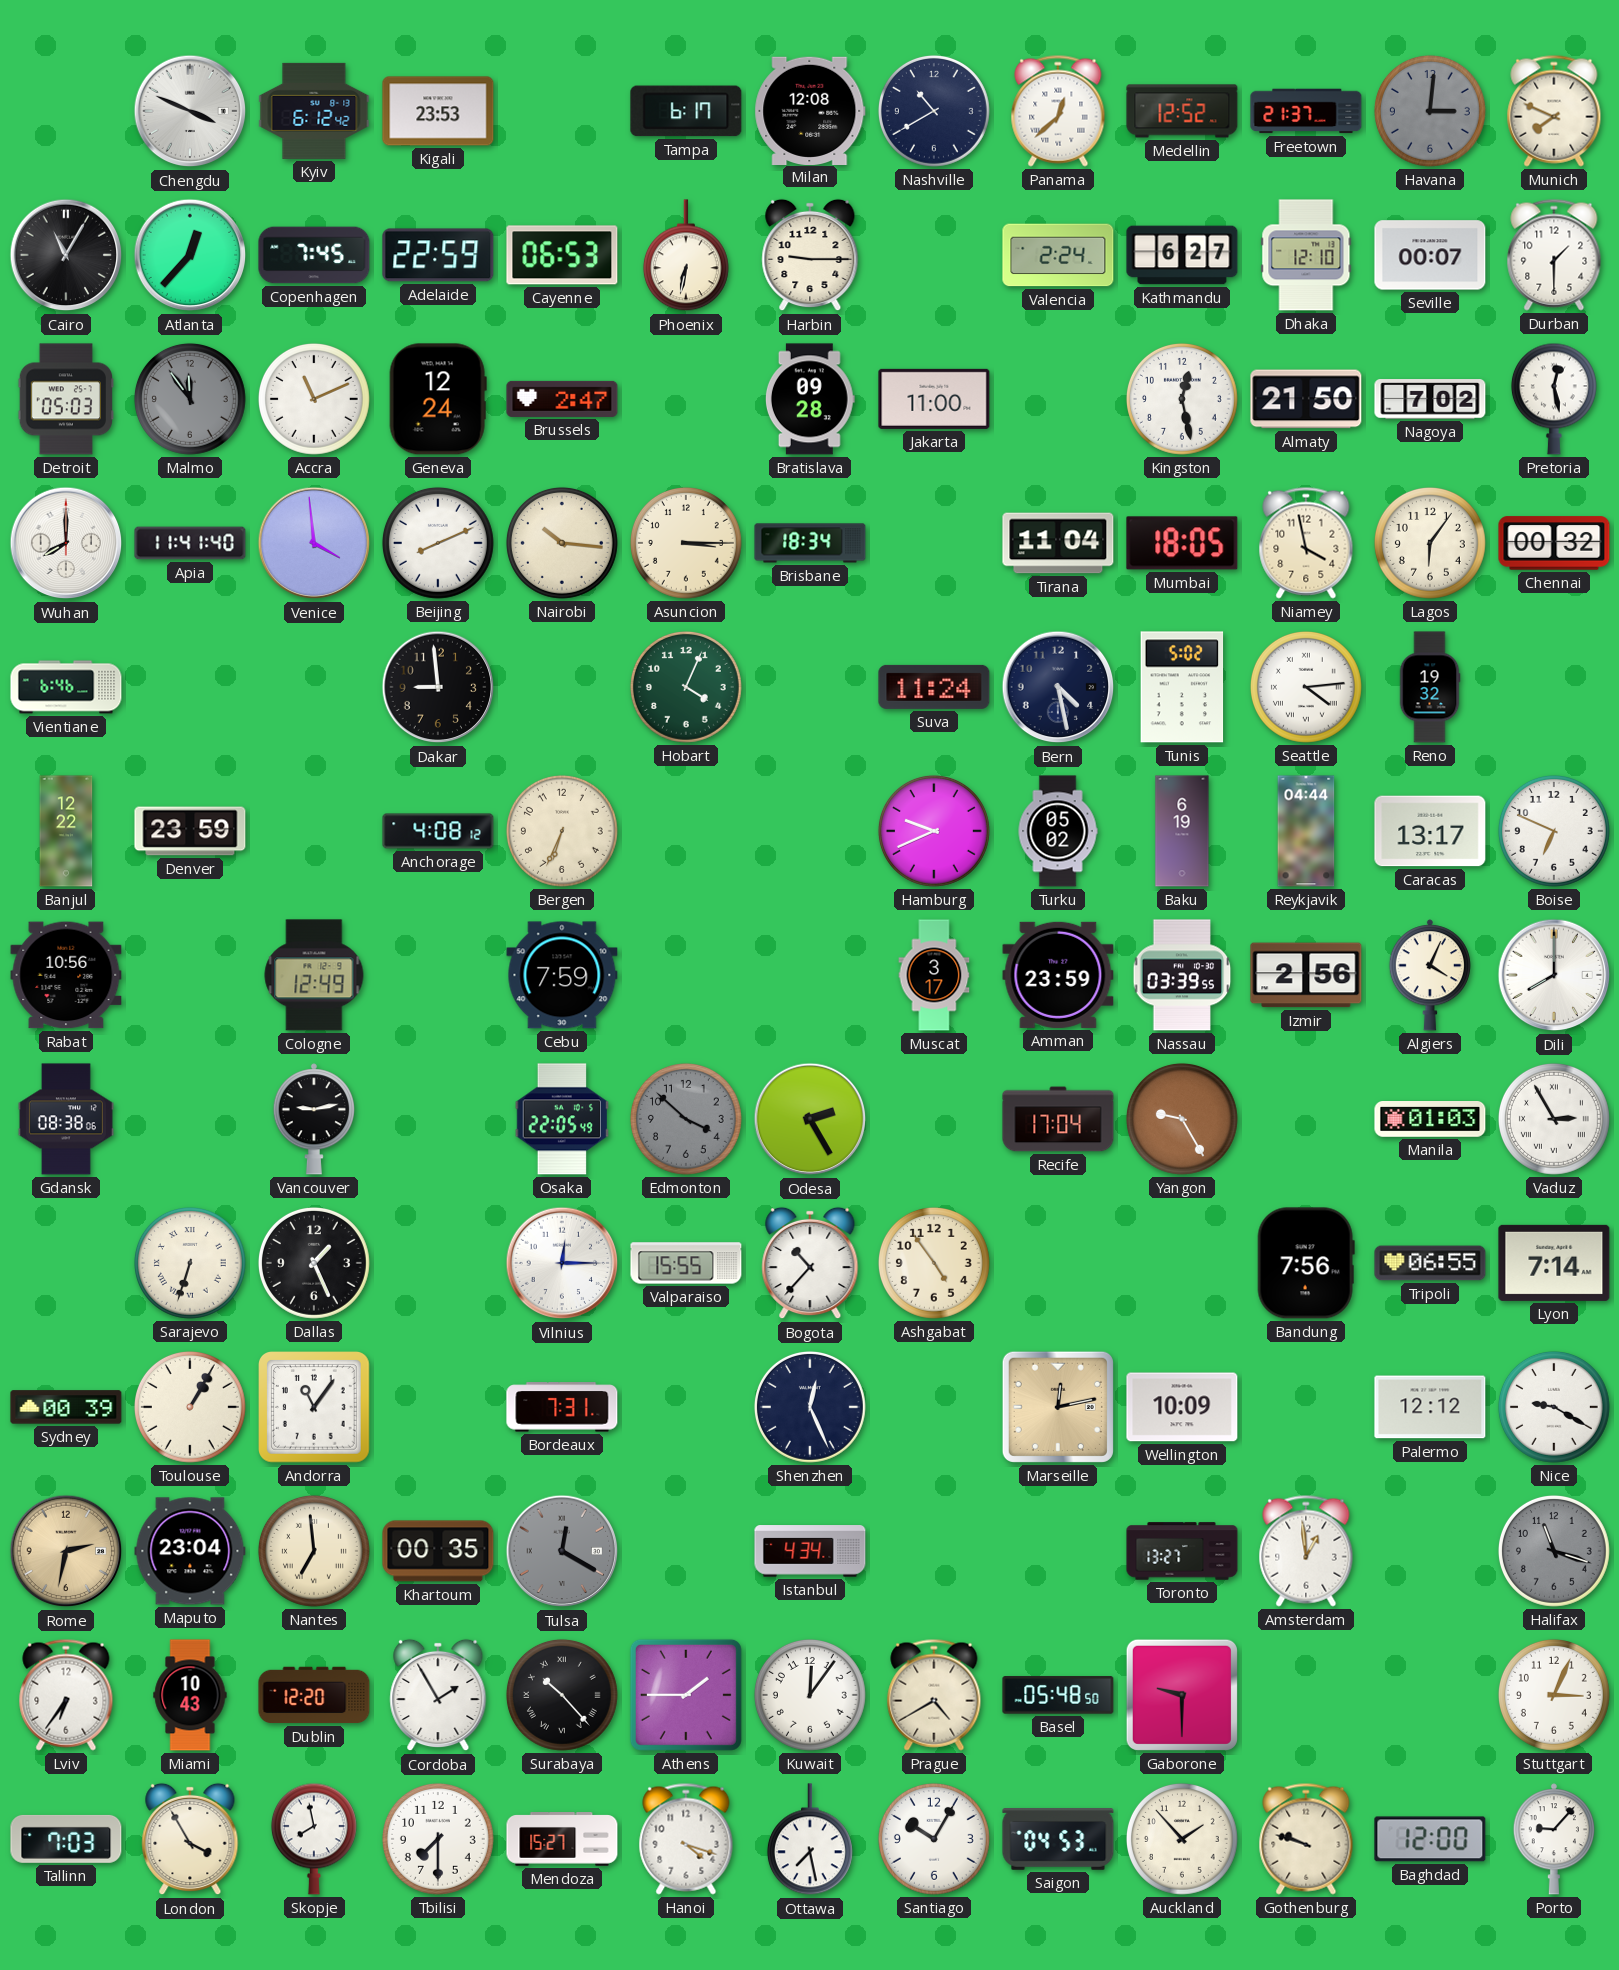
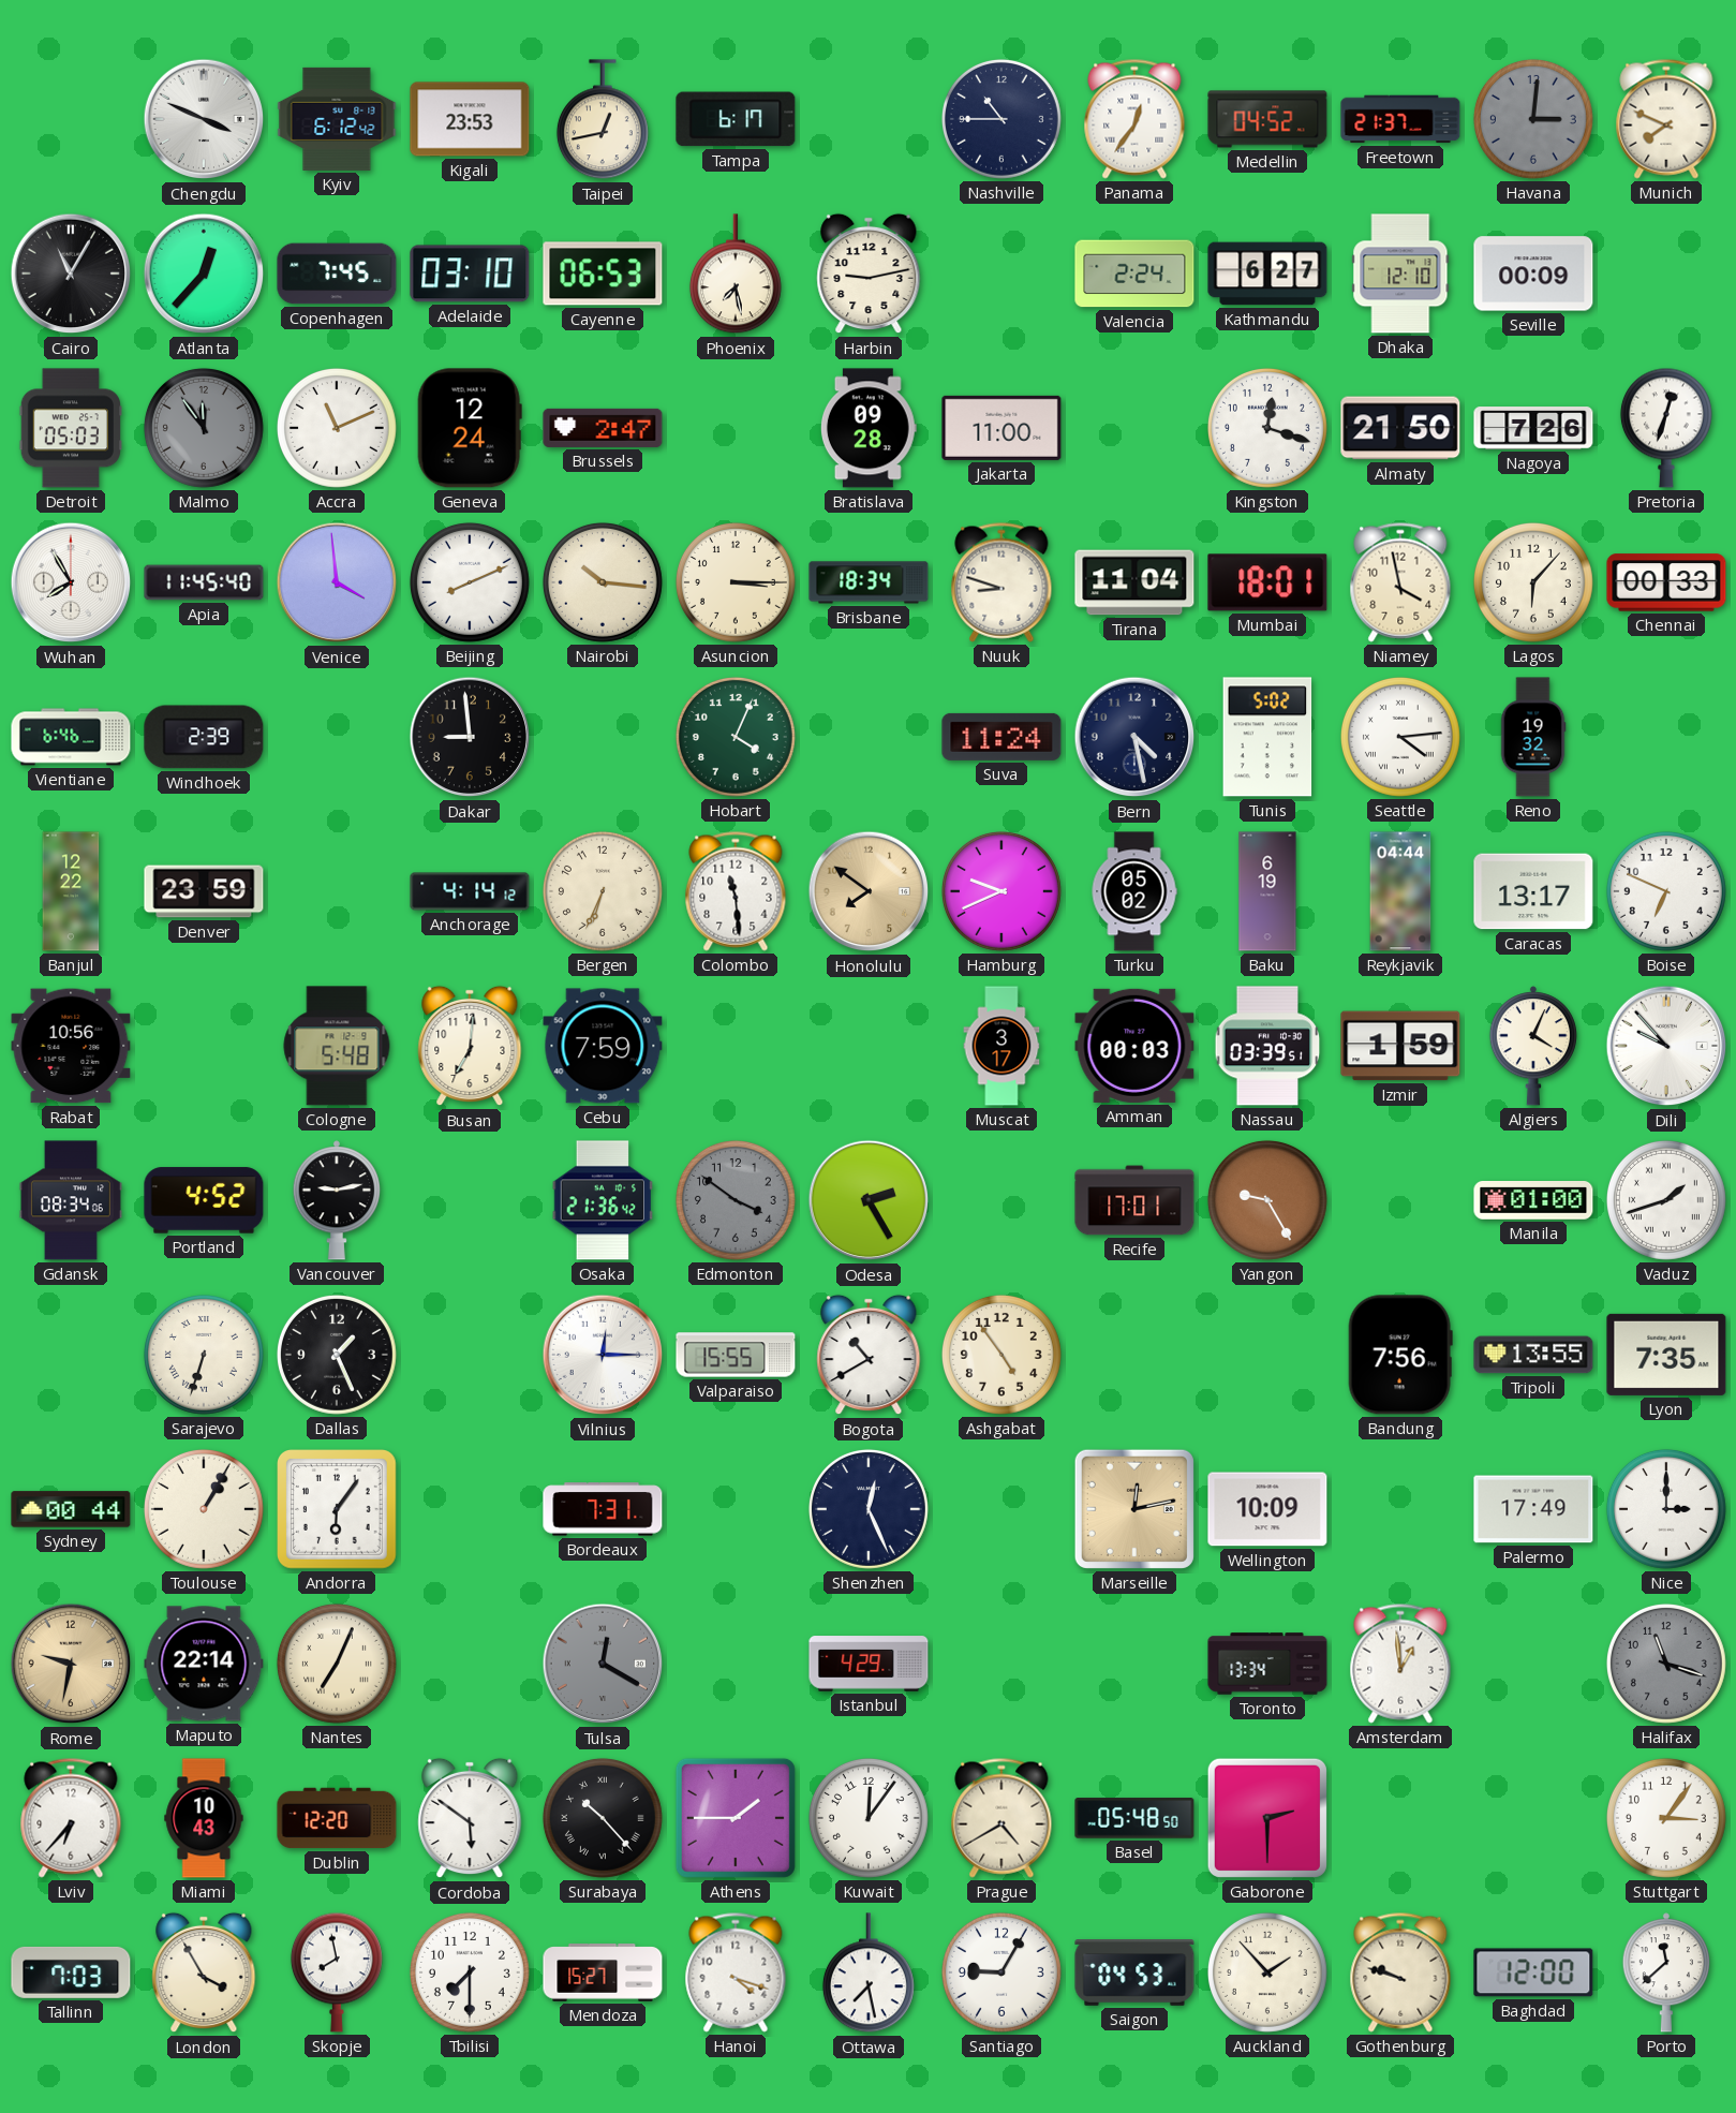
Taipei: none -> 12:43
Milan: 12:08 -> none
Nashville: 10:40 -> 10:45
Panama: 12:38 -> 12:36
Medellin: 12:52 -> 04:52
Adelaide: 22:59 -> 03:10
Phoenix: 6:32 -> 7:28
Harbin: 9:15 -> 9:13
Seville: 00:07 -> 00:09
Durban: 1:30 -> none
Kingston: 12:28 -> 12:18
Nagoya: 7:02 -> 7:26
Pretoria: 12:28 -> 12:33
Wuhan: 8:00 -> 7:55
Apia: 11:41 -> 11:45
Nuuk: none -> 8:48
Mumbai: 18:05 -> 18:01
Lagos: 6:06 -> 6:07
Chennai: 00:32 -> 00:33
Windhoek: none -> 2:39
Anchorage: 4:08 -> 4:14
Colombo: none -> 11:29
Honolulu: none -> 7:51
Cologne: 12:49 -> 5:48
Busan: none -> 7:01
Amman: 23:59 -> 00:03
Nassau: 03:39:55 -> 03:39:51
Izmir: 2:56 -> 1:59
Dili: 8:00 -> 9:53
Gdansk: 08:38 -> 08:34
Portland: none -> 4:52
Osaka: 22:05 -> 21:36
Edmonton: 3:52 -> 3:51
Recife: 17:04 -> 17:01
Manila: 01:03 -> 01:00
Vaduz: 2:55 -> 1:42
Bogota: 10:37 -> 10:40
Tripoli: 06:55 -> 13:55
Lyon: 7:14 -> 7:35
Sydney: 00:39 -> 00:44
Andorra: 11:06 -> 6:06
Palermo: 12:12 -> 17:49
Nice: 9:20 -> 3:00
Rome: 2:32 -> 9:32
Maputo: 23:04 -> 22:14
Nantes: 6:59 -> 7:04
Khartoum: 00:35 -> none
Istanbul: 4:34 -> 4:29
Toronto: 13:27 -> 13:34
Lviv: 6:36 -> 6:37
Cordoba: 1:55 -> 5:51
Gaborone: 9:30 -> 2:30
Stuttgart: 3:04 -> 3:06
Santiago: 10:05 -> 9:05
Porto: 9:07 -> 11:38
